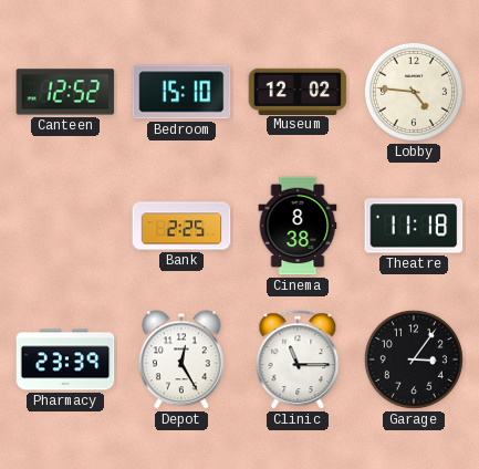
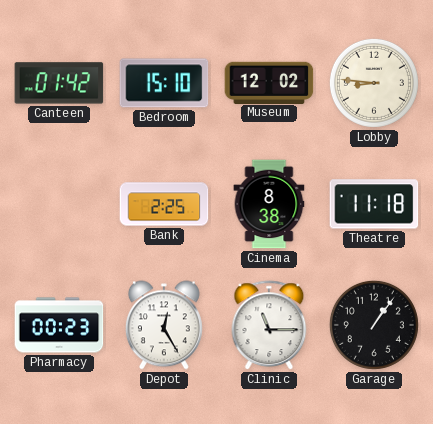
Canteen: 12:52 -> 01:42
Lobby: 4:46 -> 8:46
Pharmacy: 23:39 -> 00:23
Garage: 3:06 -> 1:06
